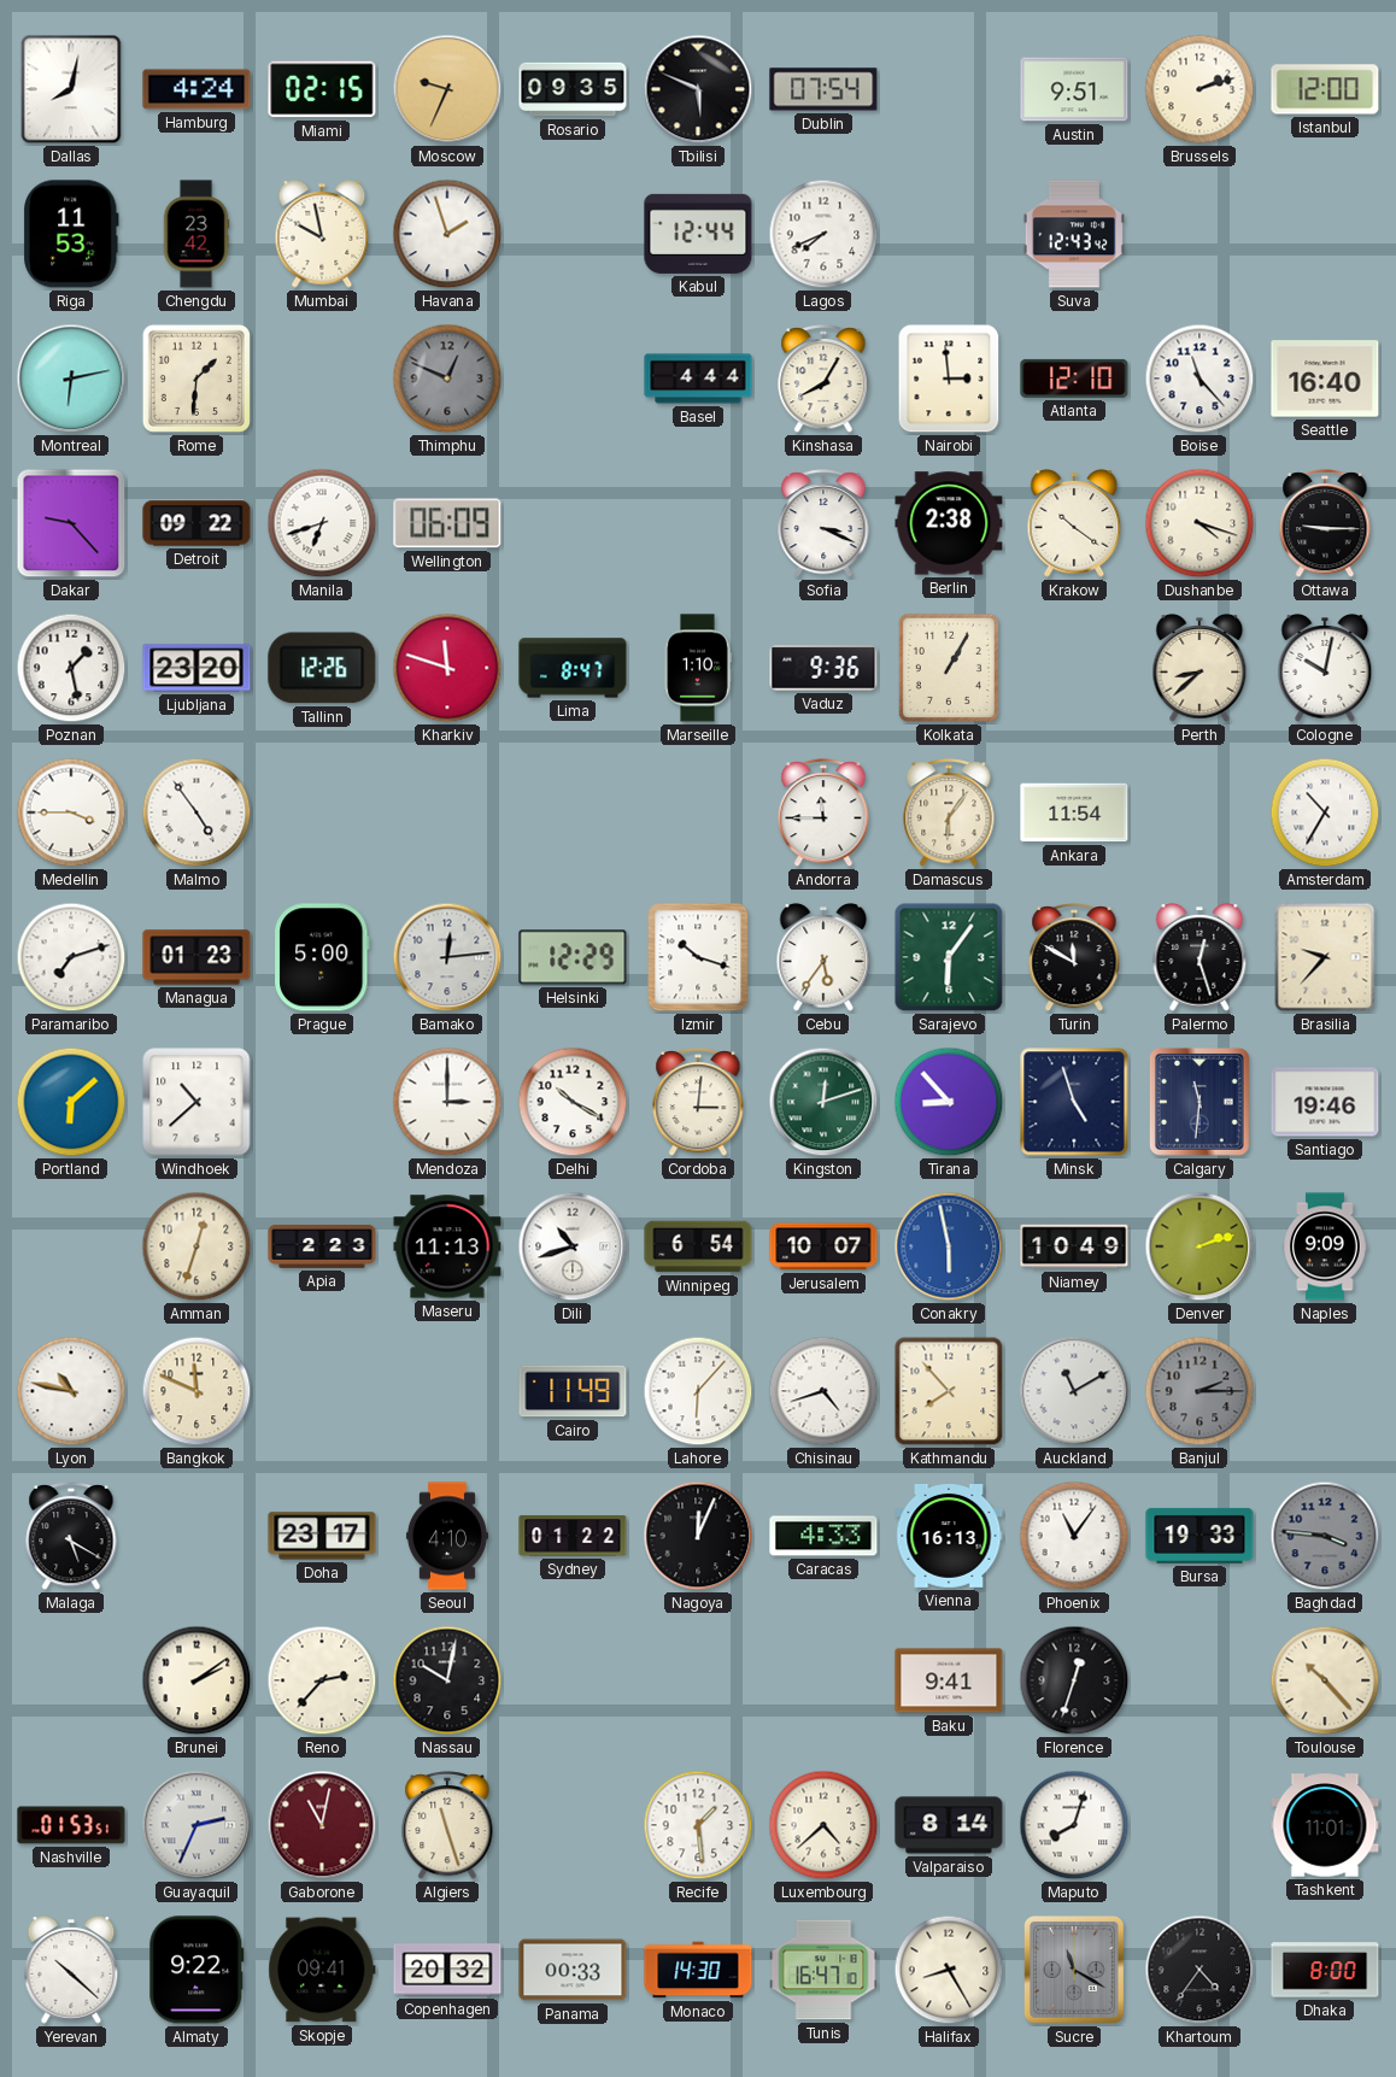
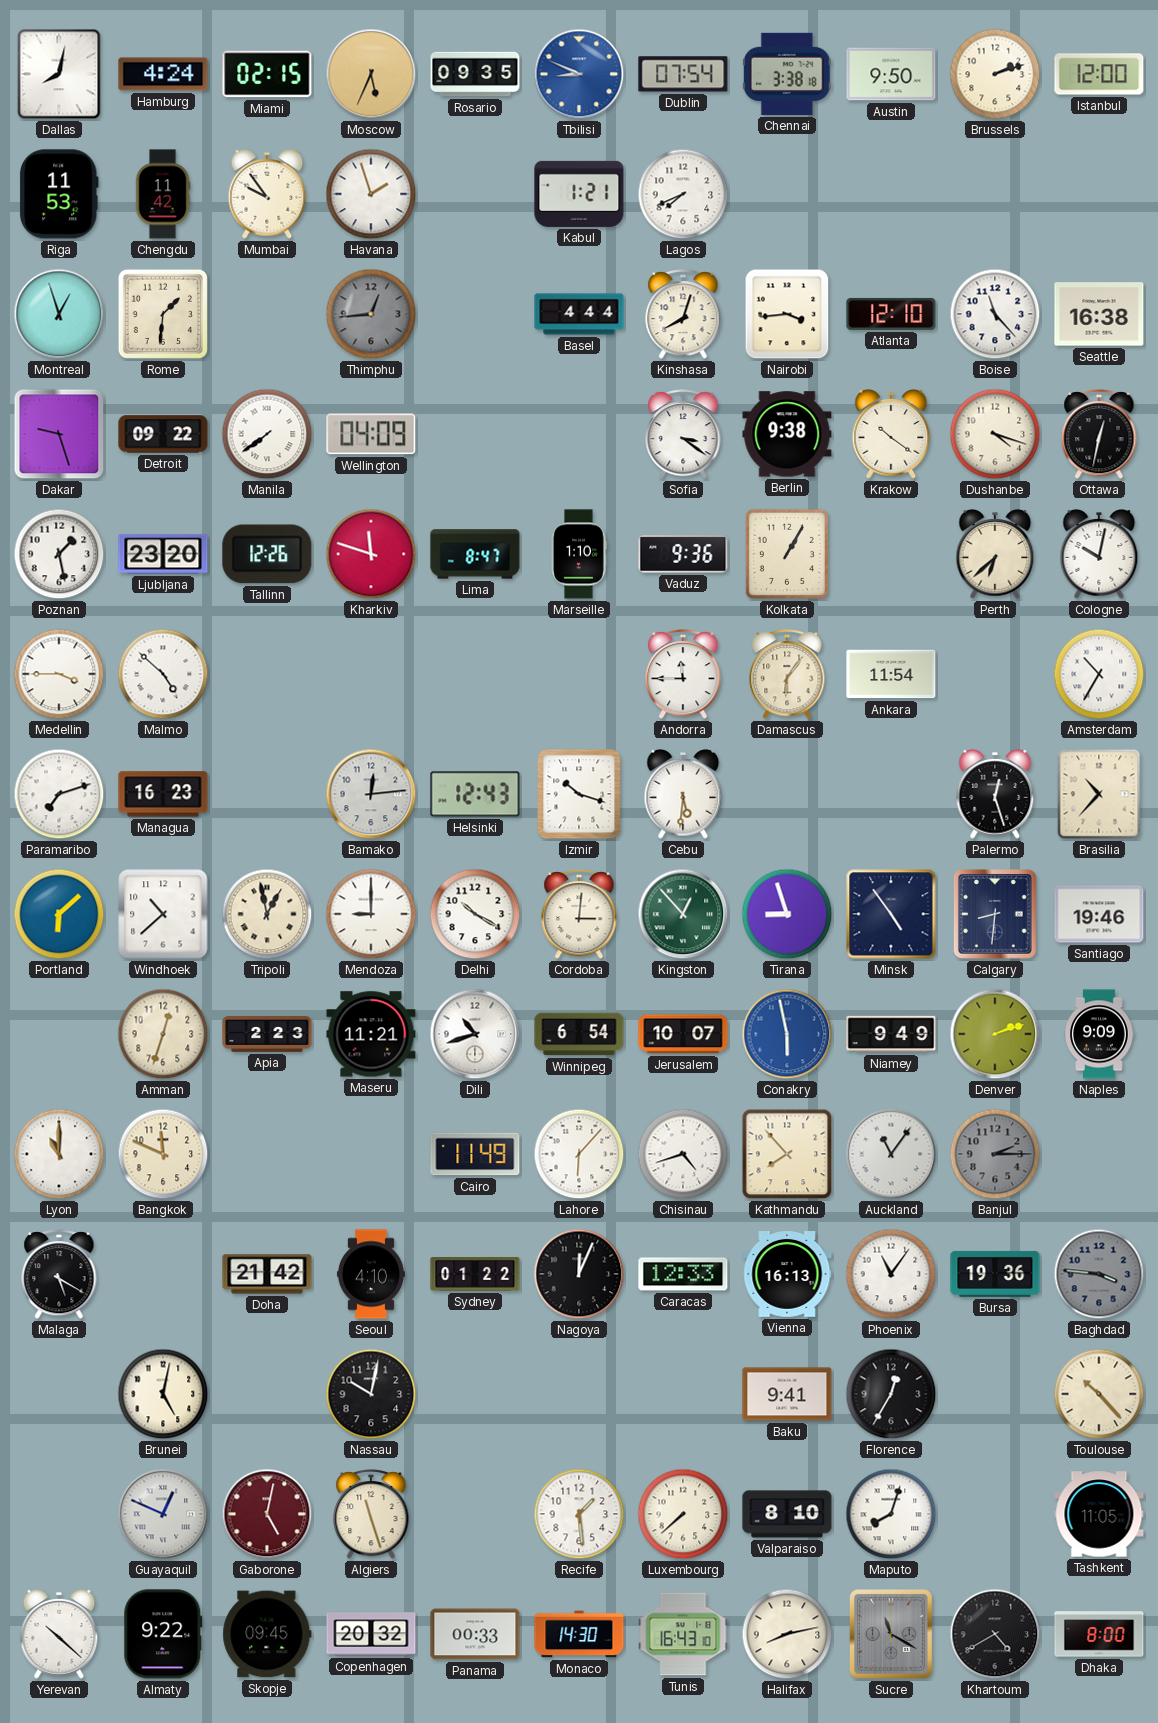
Moscow: 9:34 -> 5:34
Tbilisi: 5:49 -> 8:49
Tbilisi dial: black -> blue
Chennai: none -> 3:38
Austin: 9:51 -> 9:50
Chengdu: 23:42 -> 11:42
Mumbai: 9:58 -> 9:54
Kabul: 12:44 -> 1:21
Suva: 12:43 -> none
Montreal: 6:13 -> 12:57
Thimphu: 12:49 -> 12:44
Kinshasa: 8:05 -> 8:03
Nairobi: 2:59 -> 3:44
Seattle: 16:40 -> 16:38
Dakar: 9:23 -> 9:27
Manila: 6:42 -> 7:39
Wellington: 06:09 -> 04:09
Sofia: 3:19 -> 3:21
Berlin: 2:38 -> 9:38
Ottawa: 9:15 -> 12:32
Perth: 8:38 -> 6:38
Malmo: 4:54 -> 4:52
Managua: 01:23 -> 16:23
Prague: 5:00 -> none
Helsinki: 12:29 -> 12:43
Cebu: 5:36 -> 5:31
Sarajevo: 6:06 -> none
Turin: 11:50 -> none
Brasilia: 9:37 -> 10:37
Tripoli: none -> 12:58
Mendoza: 3:00 -> 9:00
Kingston: 12:12 -> 12:53
Tirana: 8:53 -> 8:57
Minsk: 4:57 -> 4:54
Calgary: 11:31 -> 8:31
Maseru: 11:13 -> 11:21
Niamey: 10:49 -> 9:49
Lyon: 10:47 -> 11:00
Auckland: 11:10 -> 11:06
Doha: 23:17 -> 21:42
Caracas: 4:33 -> 12:33
Bursa: 19:33 -> 19:36
Brunei: 2:09 -> 5:02
Reno: 2:37 -> none
Florence: 12:33 -> 12:35
Nashville: 01:53 -> none
Guayaquil: 2:34 -> 12:49
Gaborone: 11:02 -> 5:02
Luxembourg: 4:38 -> 7:38
Valparaiso: 8:14 -> 8:10
Tashkent: 11:01 -> 11:05
Skopje: 09:41 -> 09:45
Tunis: 16:47 -> 16:43
Halifax: 8:25 -> 8:13
Khartoum: 4:36 -> 4:40
